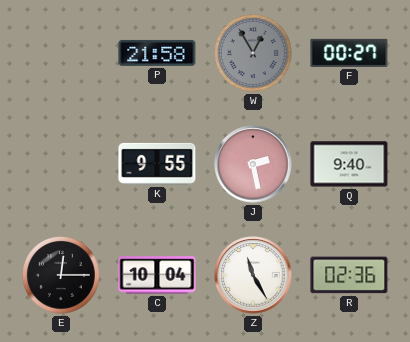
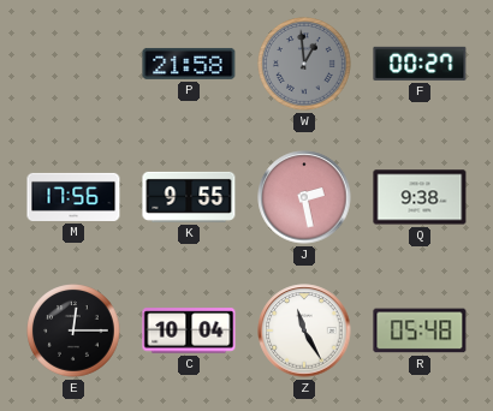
W: 12:55 -> 12:59
M: none -> 17:56
Q: 9:40 -> 9:38
R: 02:36 -> 05:48
